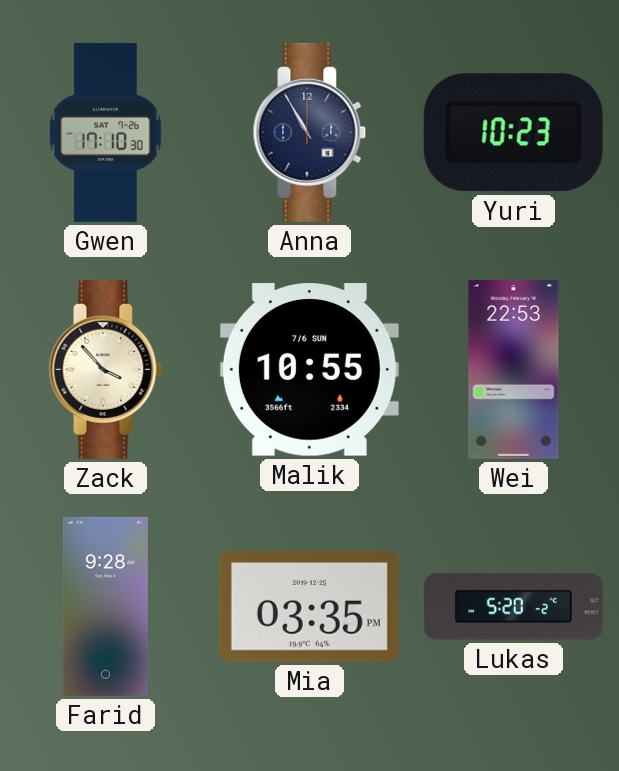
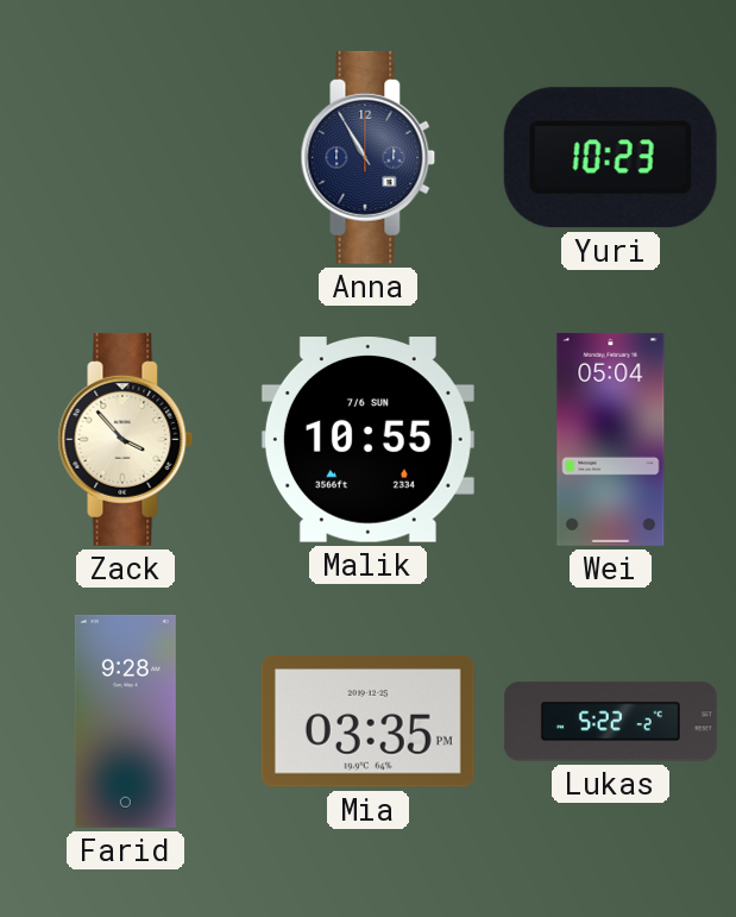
Gwen: 17:10 -> none
Wei: 22:53 -> 05:04
Lukas: 5:20 -> 5:22
